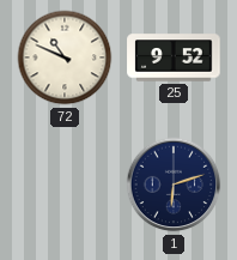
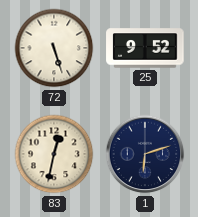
72: 10:49 -> 5:27
83: none -> 12:32
